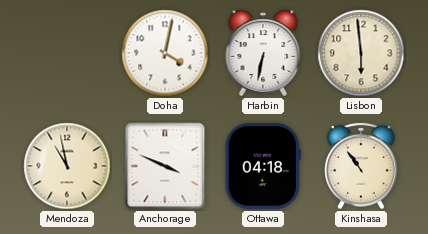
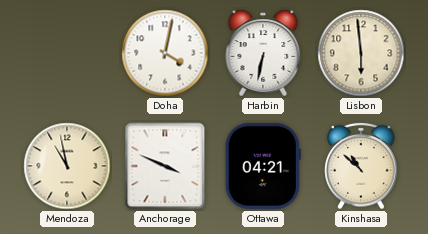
Ottawa: 04:18 -> 04:21
Kinshasa: 10:54 -> 10:52
